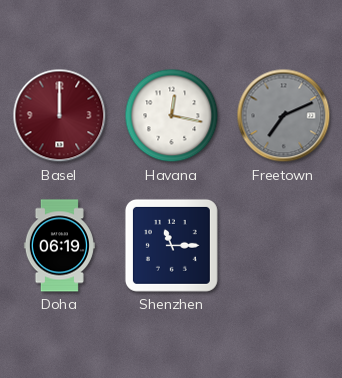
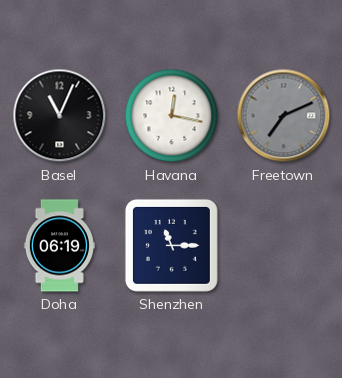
Basel: 12:00 -> 11:04
Basel dial: burgundy -> black
